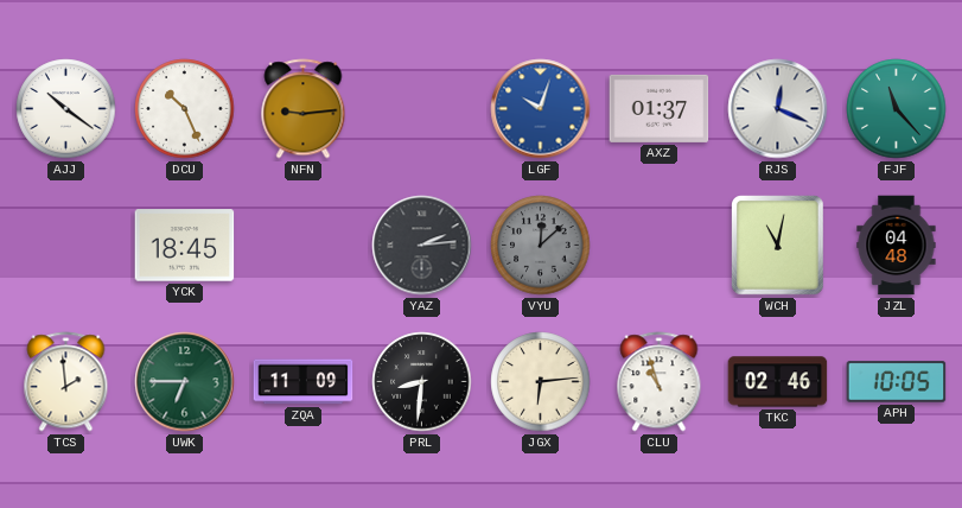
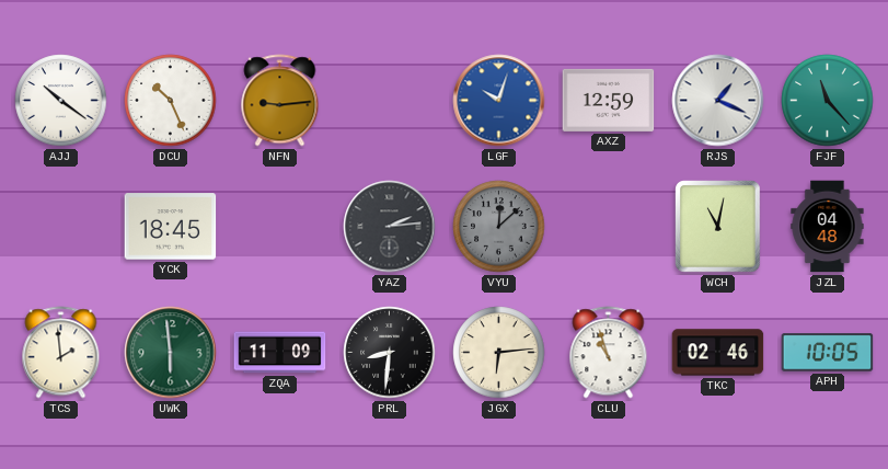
AXZ: 01:37 -> 12:59
RJS: 12:19 -> 1:19
UWK: 6:45 -> 5:59
